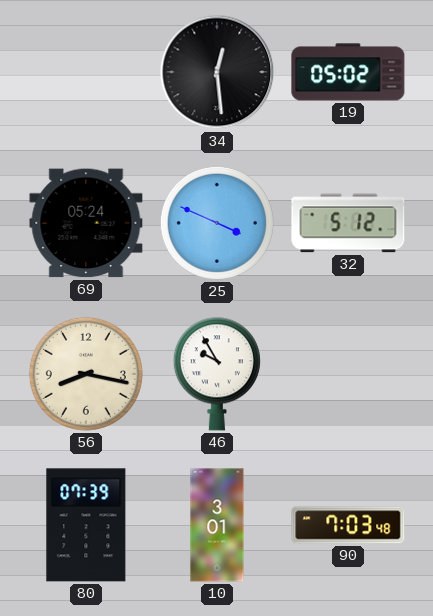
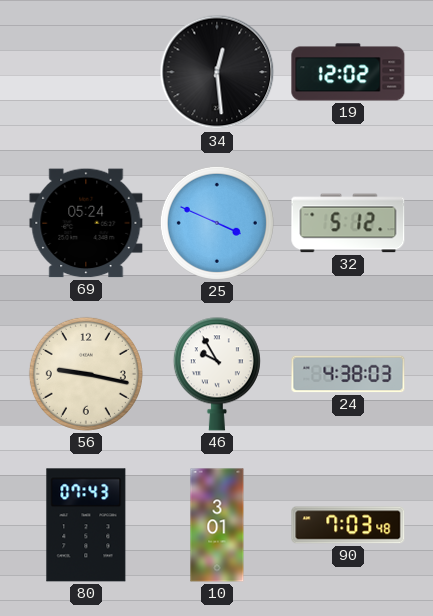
19: 05:02 -> 12:02
56: 8:17 -> 9:17
24: none -> 4:38
80: 07:39 -> 07:43
